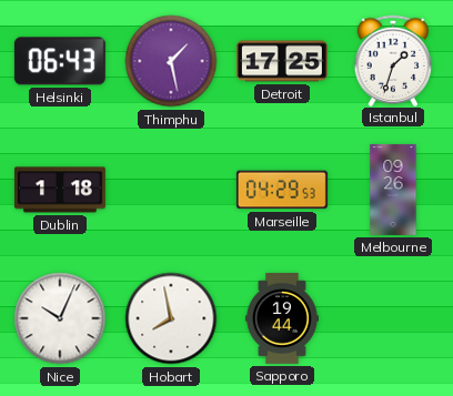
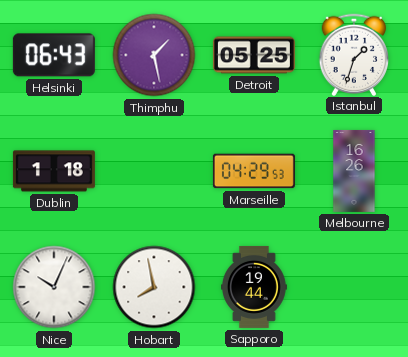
Detroit: 17:25 -> 05:25
Melbourne: 09:26 -> 16:26
